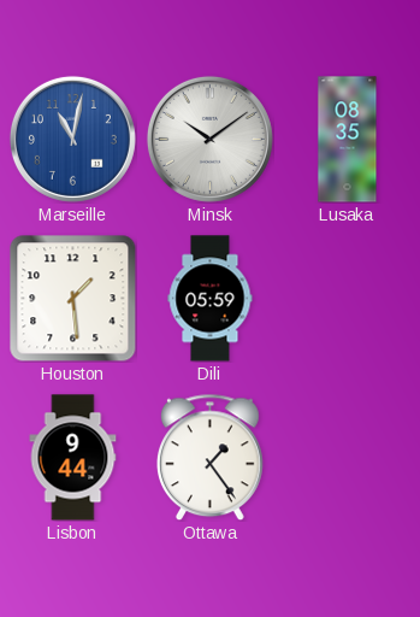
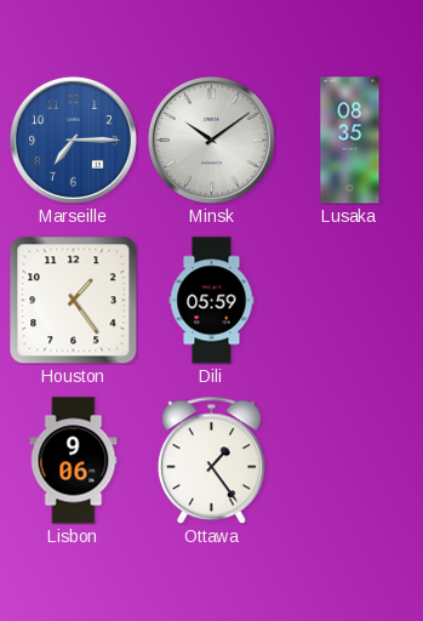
Marseille: 11:02 -> 7:15
Houston: 1:29 -> 1:24
Lisbon: 9:44 -> 9:06
